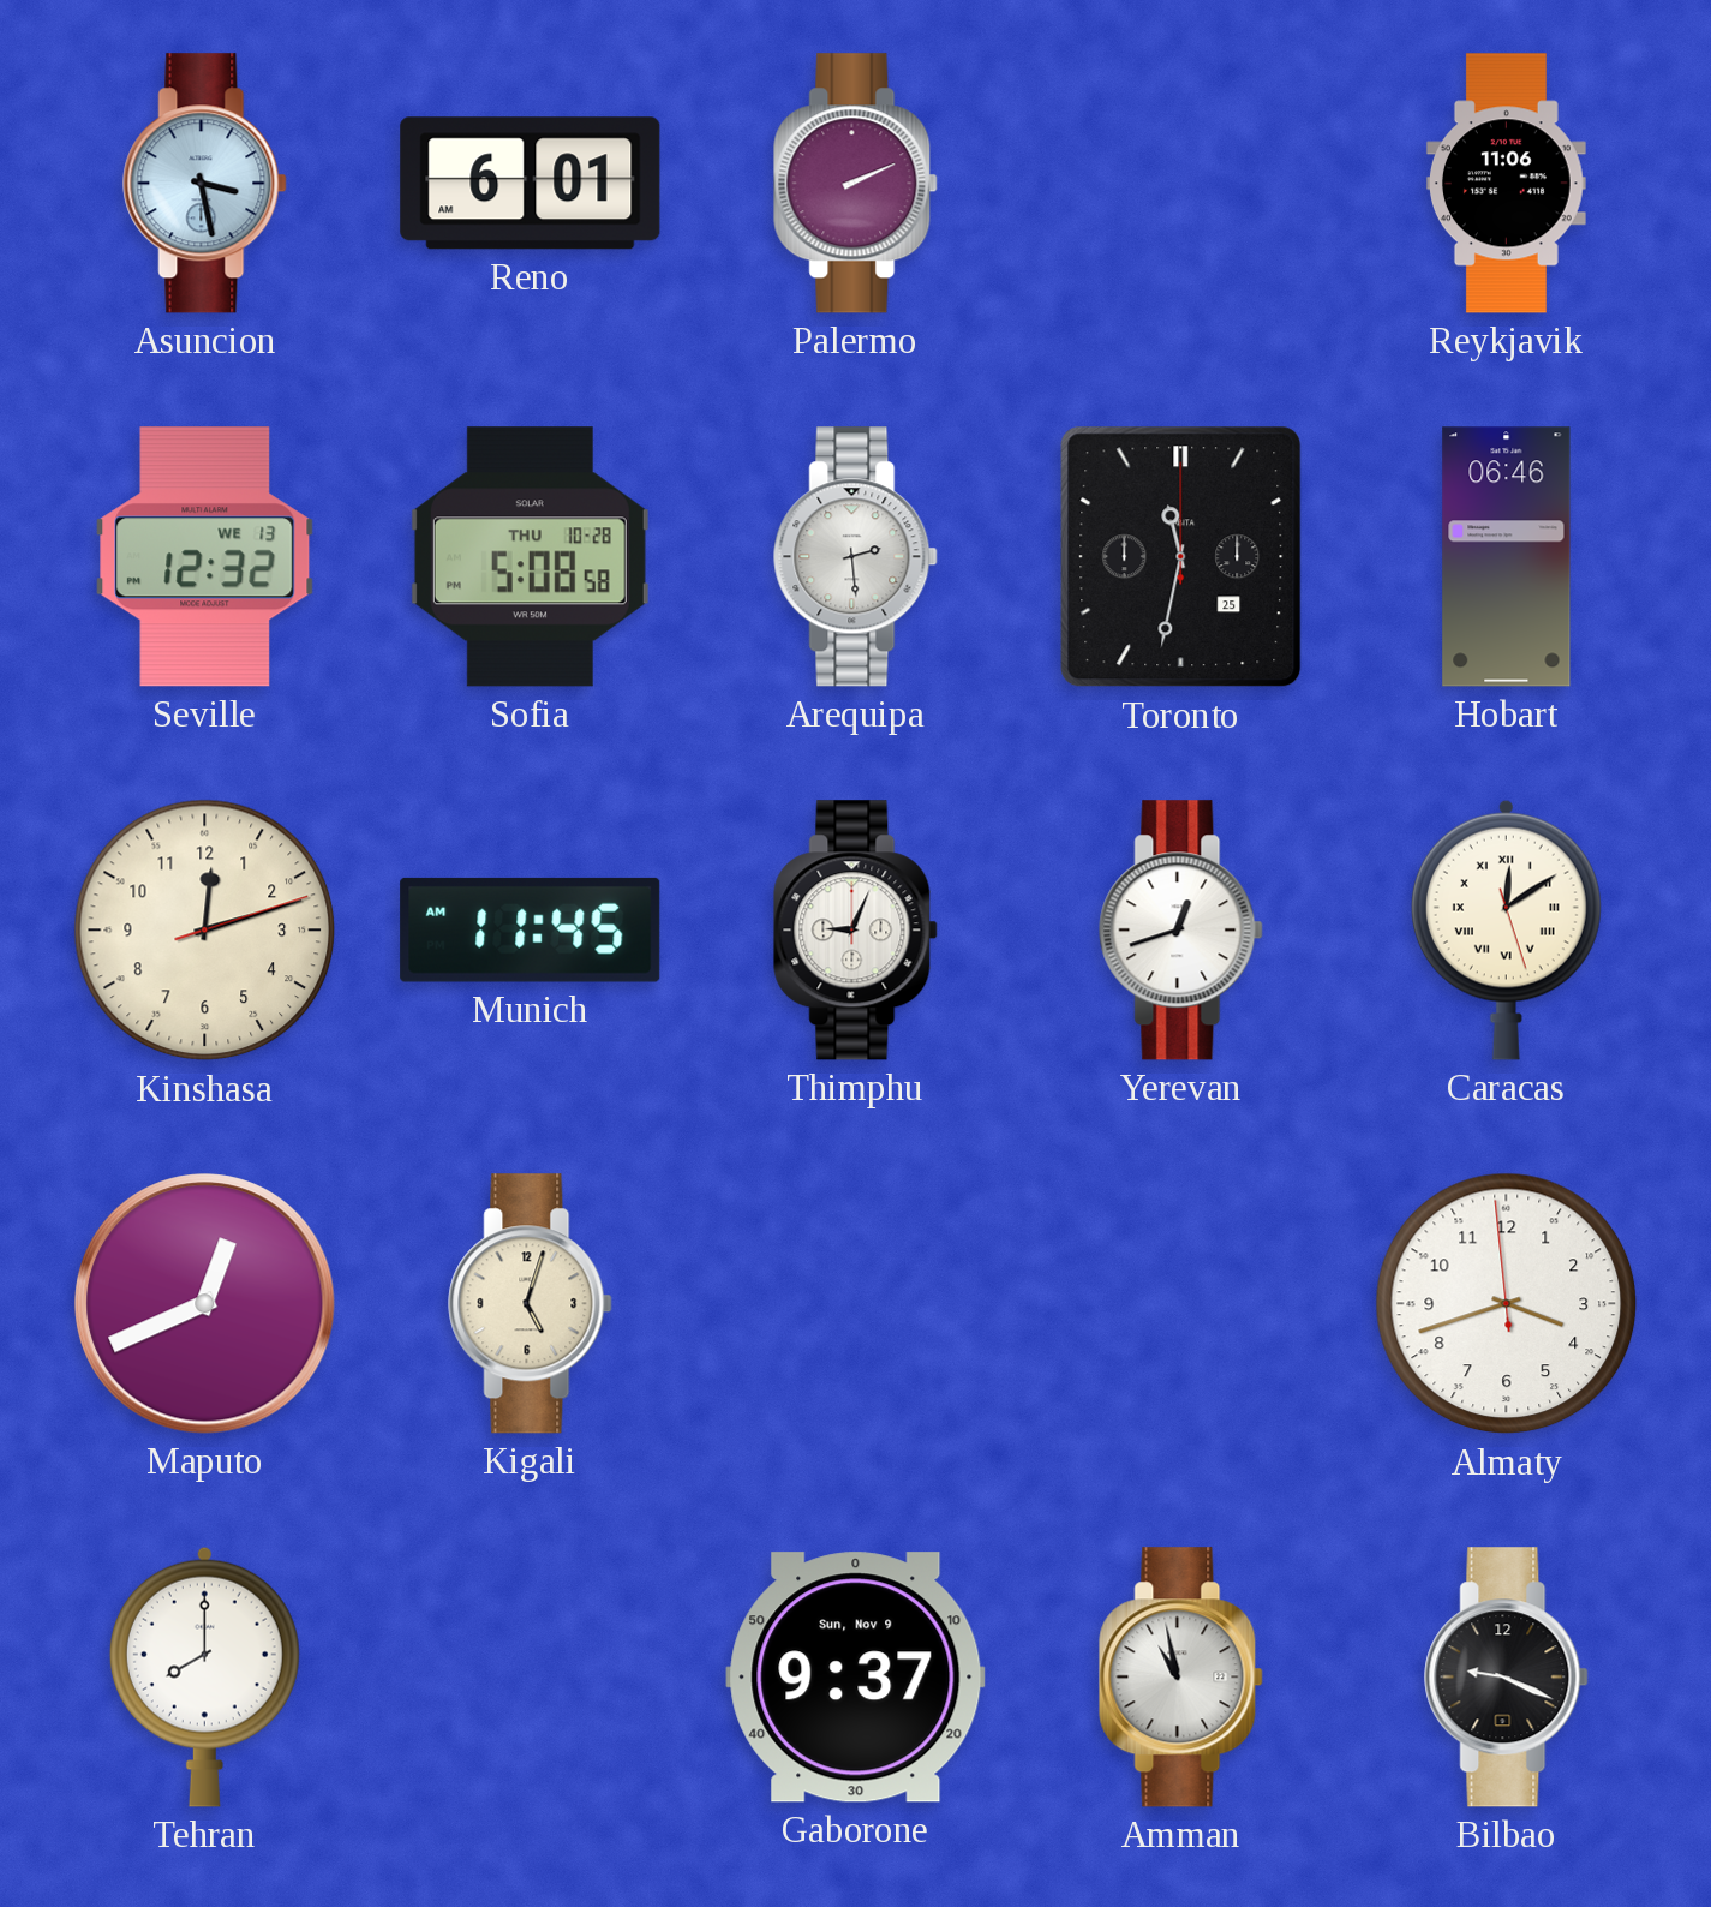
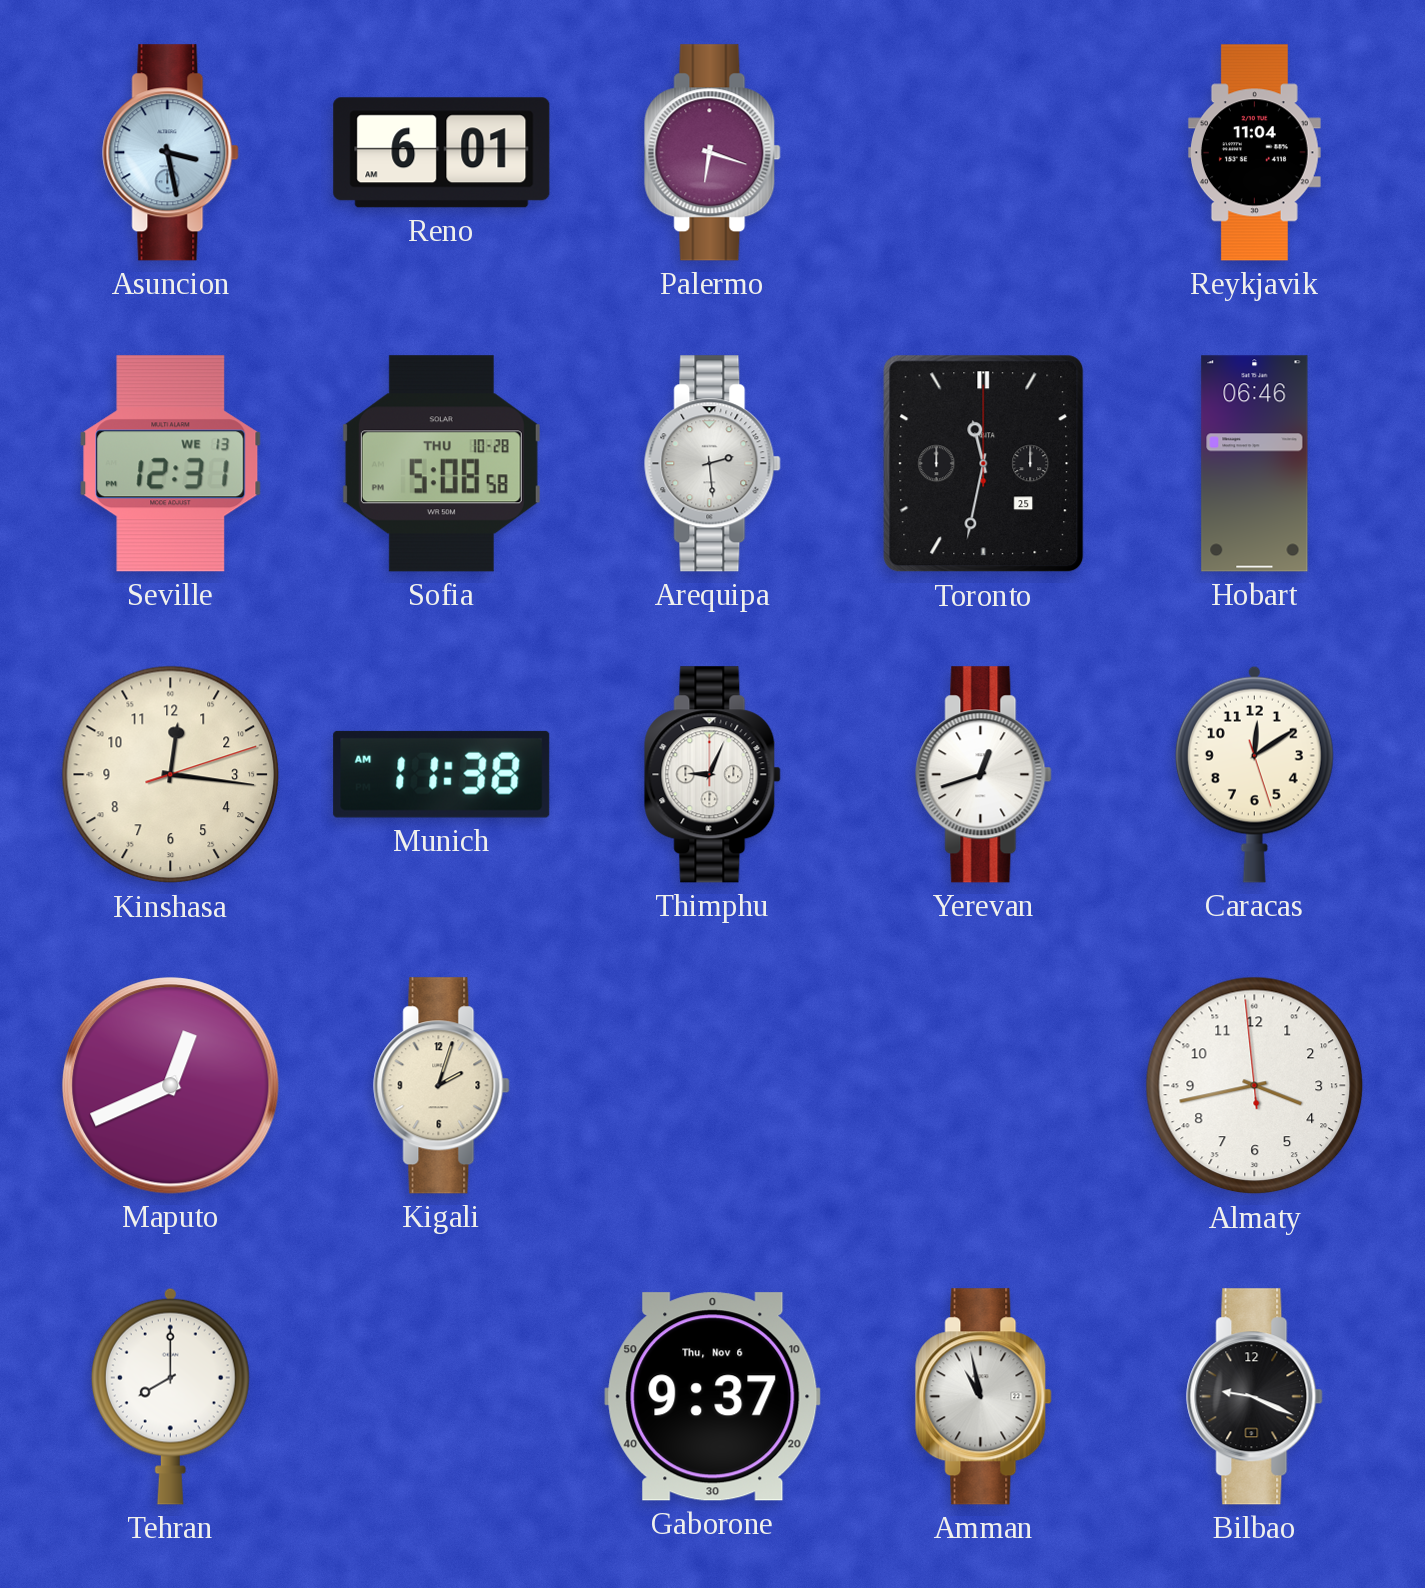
Palermo: 2:11 -> 6:18
Reykjavik: 11:06 -> 11:04
Seville: 12:32 -> 12:31
Kinshasa: 12:12 -> 12:16
Munich: 11:45 -> 11:38
Caracas numerals: Roman -> Arabic
Kigali: 5:03 -> 2:03
Almaty: 3:41 -> 3:42
Gaborone date: Sun, Nov 9 -> Thu, Nov 6
